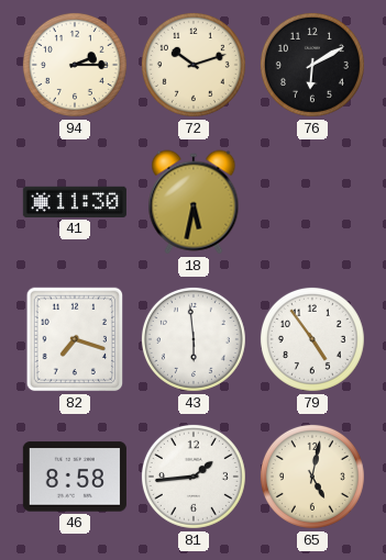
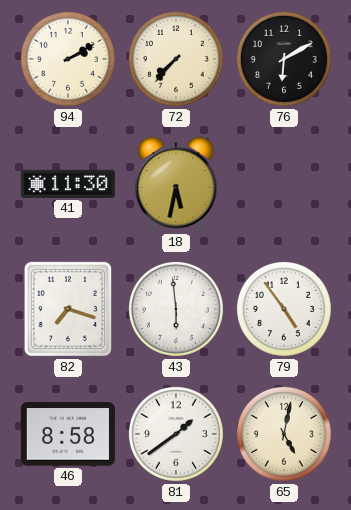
94: 2:15 -> 2:10
72: 10:12 -> 7:37
81: 1:44 -> 1:39
